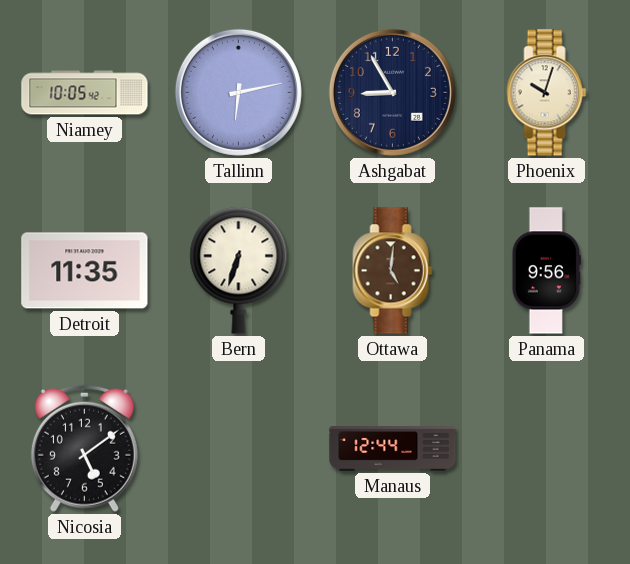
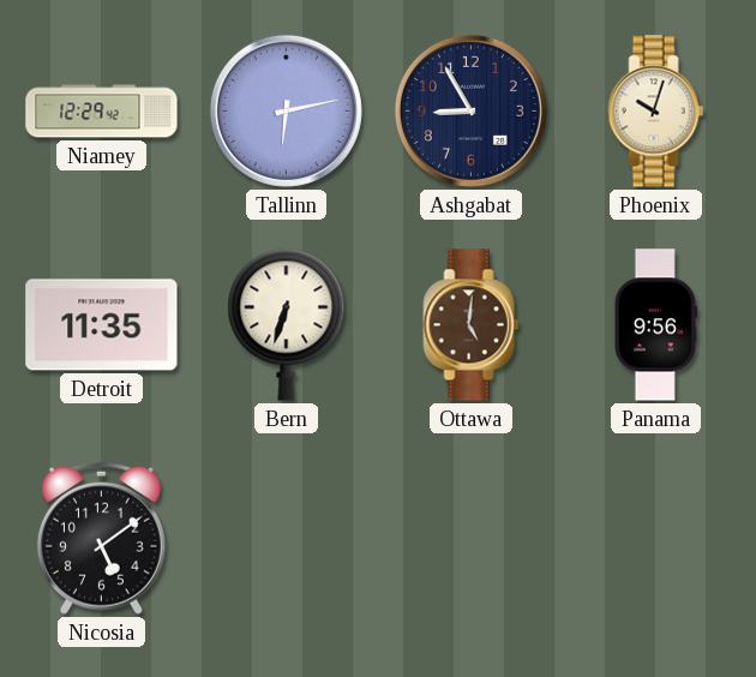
Niamey: 10:05 -> 12:29
Manaus: 12:44 -> none
